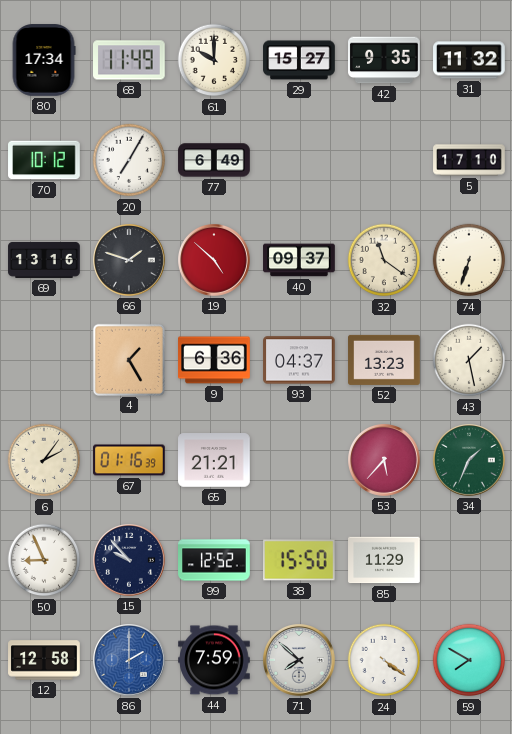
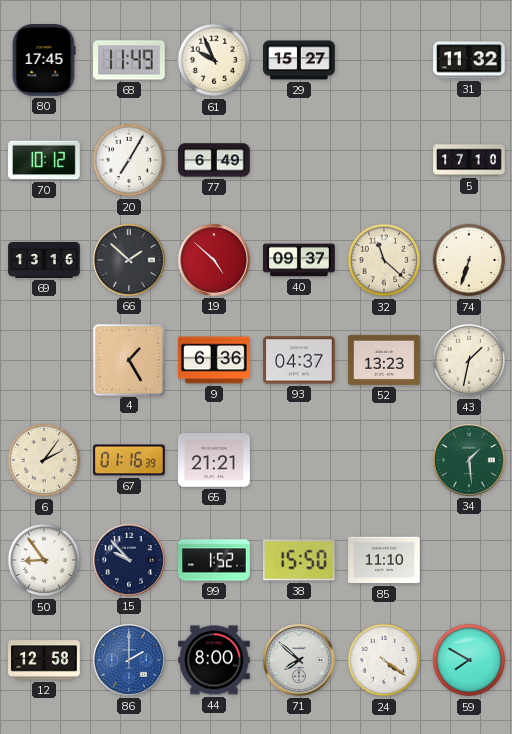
80: 17:34 -> 17:45
61: 10:00 -> 9:56
42: 9:35 -> none
66: 1:48 -> 1:52
32: 11:21 -> 11:22
43: 1:28 -> 1:32
53: 5:37 -> none
34: 1:34 -> 1:29
50: 8:56 -> 8:54
99: 12:52 -> 1:52
85: 11:29 -> 11:10
44: 7:59 -> 8:00
